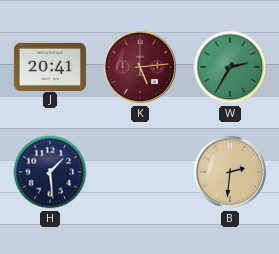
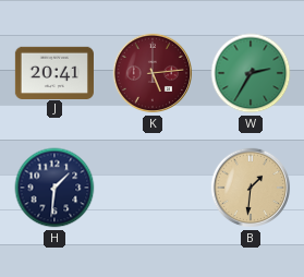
H: 1:29 -> 1:31
B: 2:31 -> 1:31
